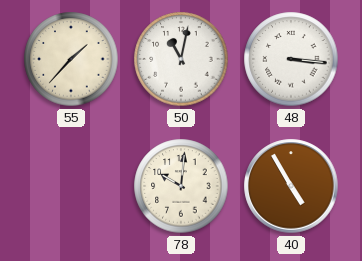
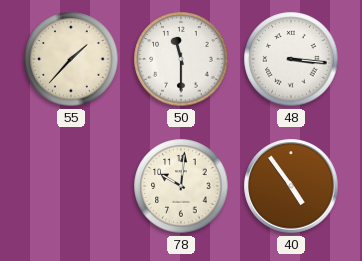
50: 11:02 -> 11:30
40: 4:55 -> 4:54
